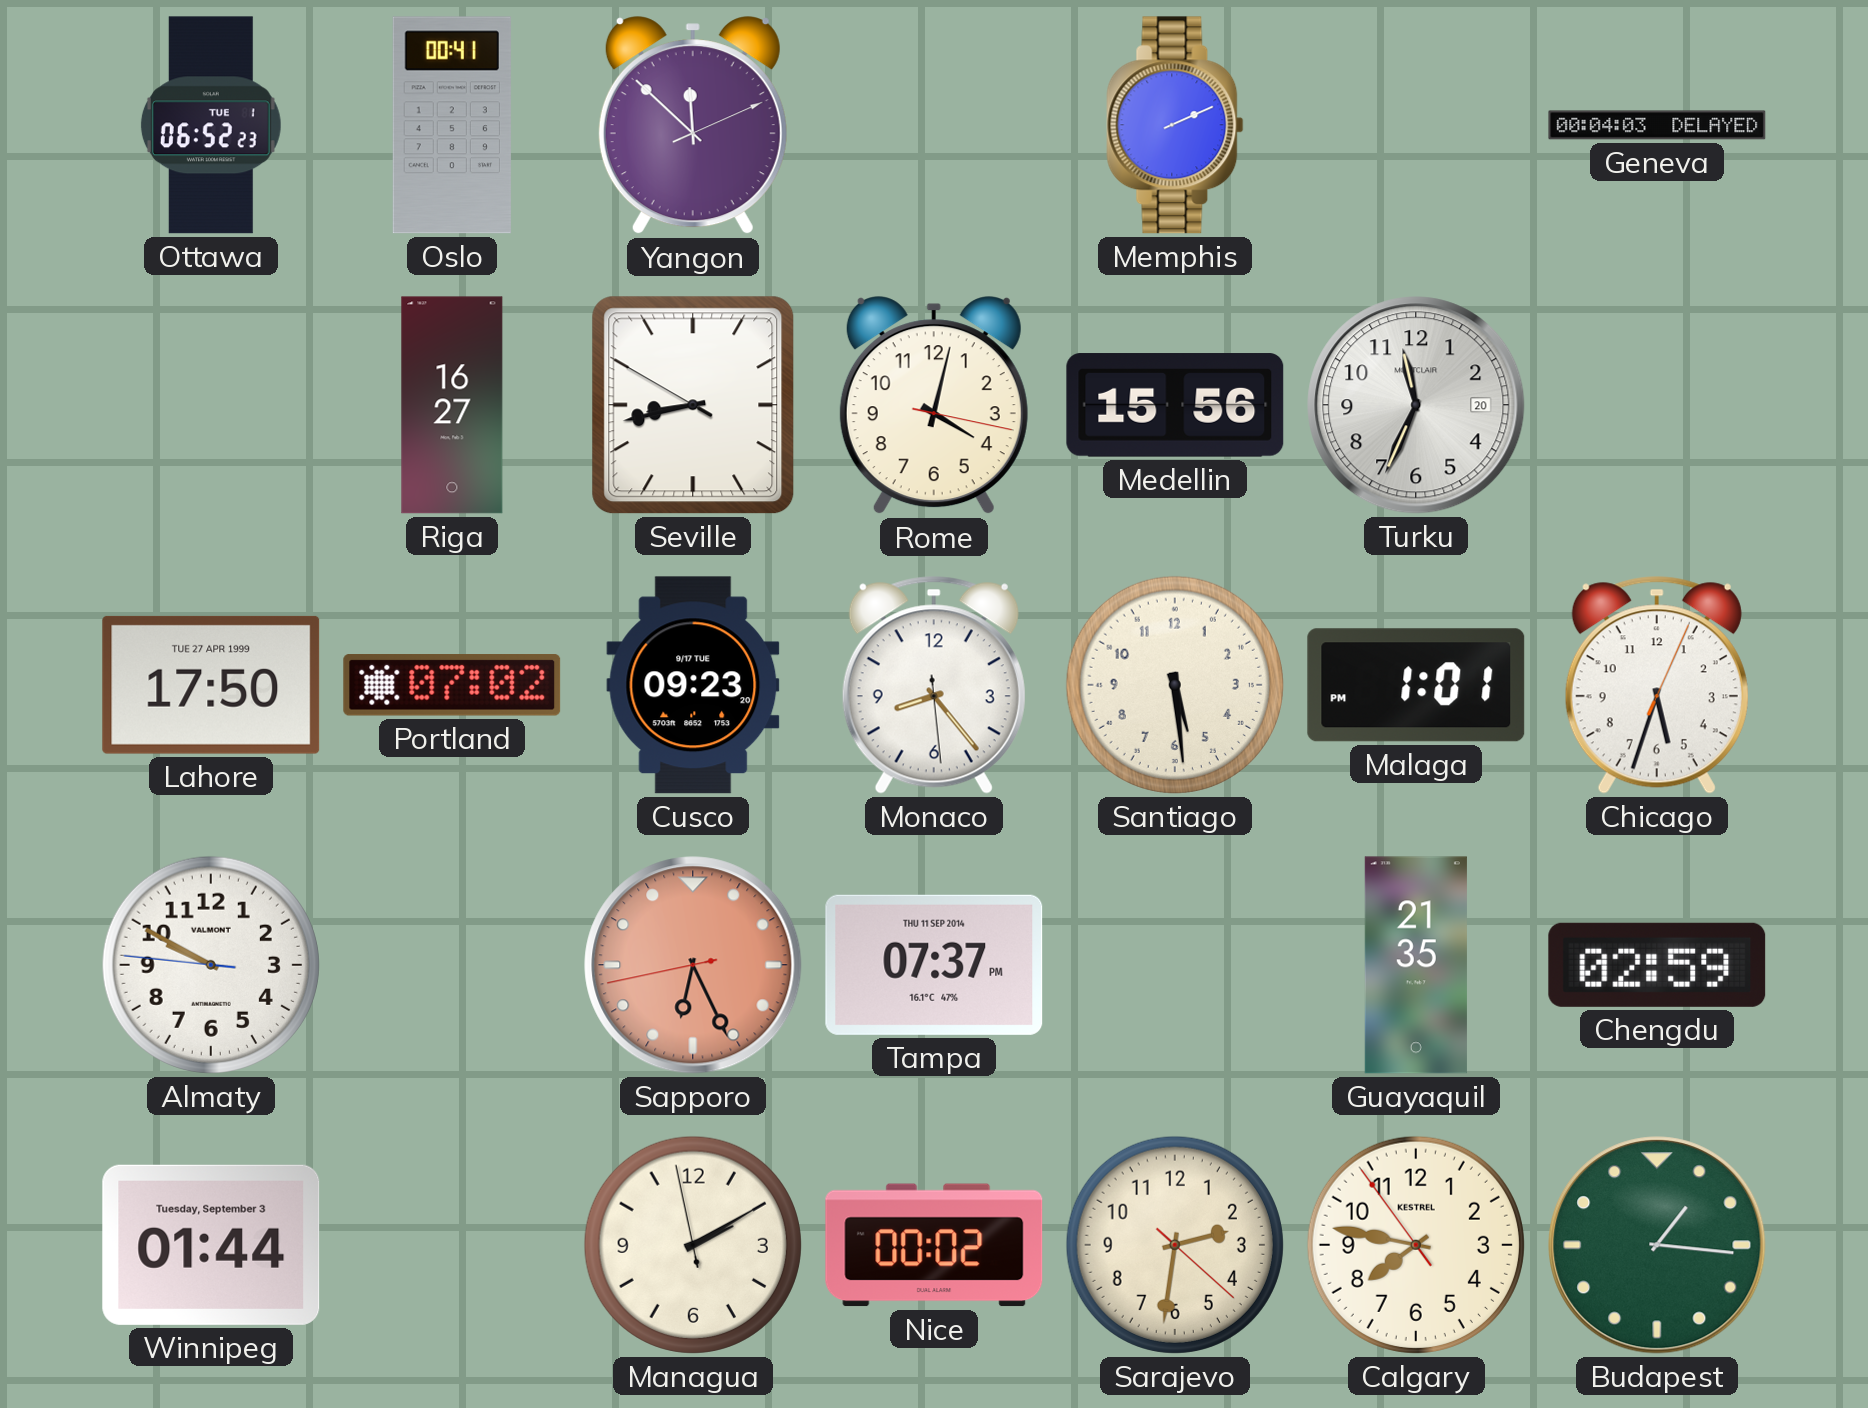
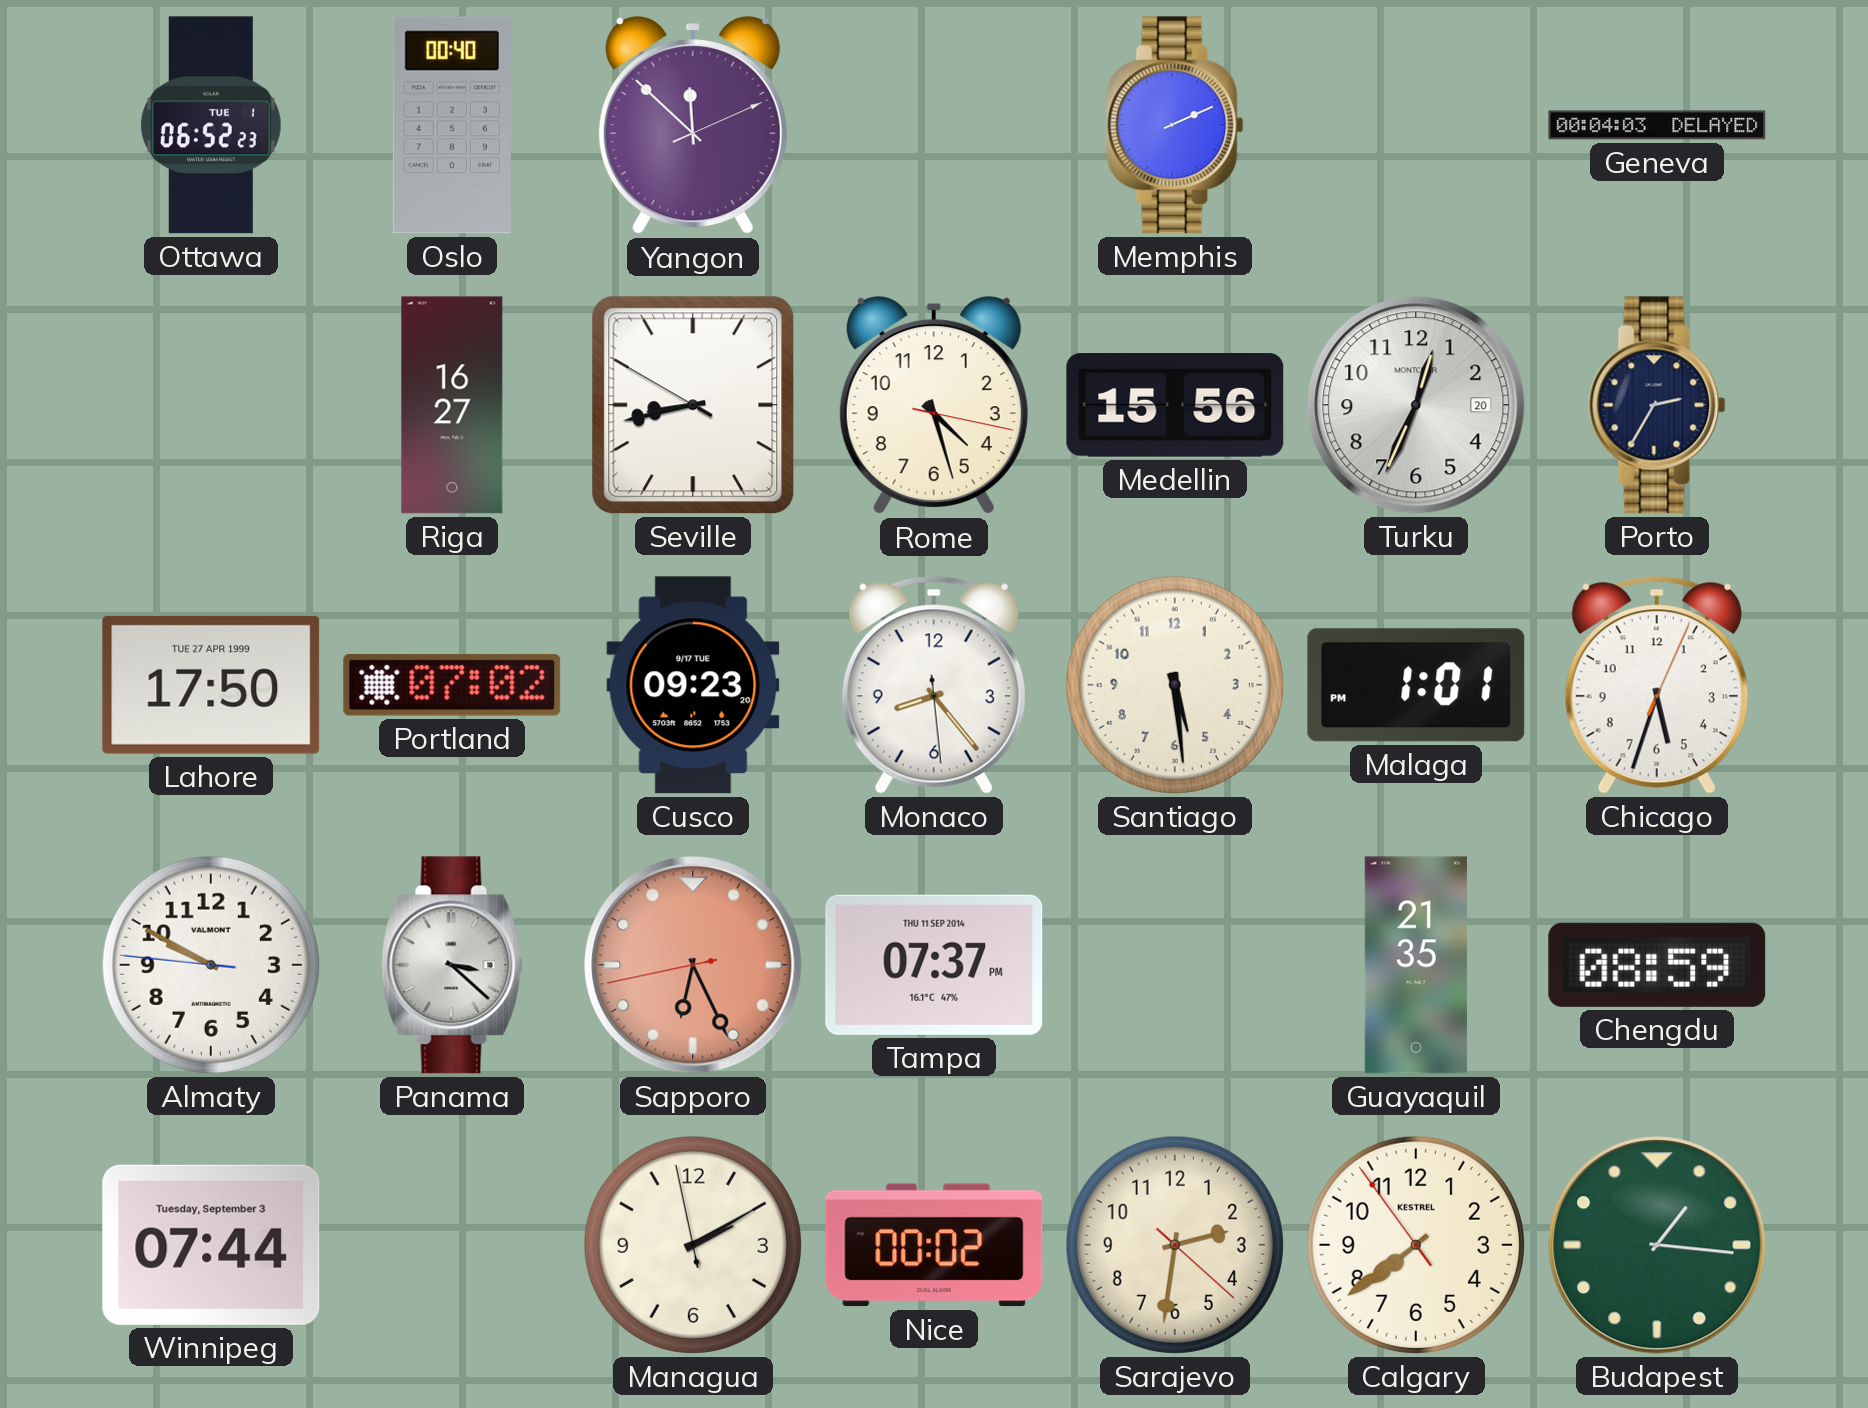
Oslo: 00:41 -> 00:40
Rome: 4:02 -> 4:27
Turku: 11:34 -> 12:34
Porto: none -> 2:35
Panama: none -> 3:22
Chengdu: 02:59 -> 08:59
Winnipeg: 01:44 -> 07:44
Calgary: 7:46 -> 7:38
